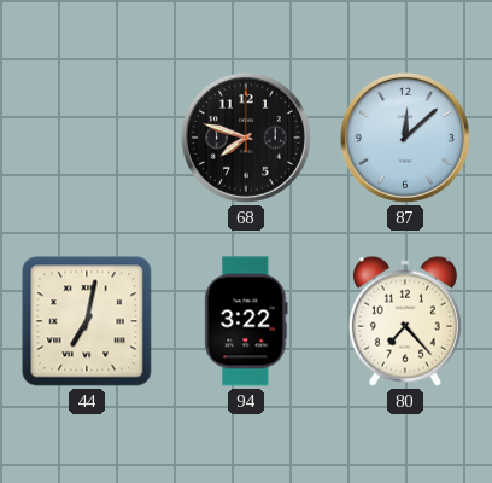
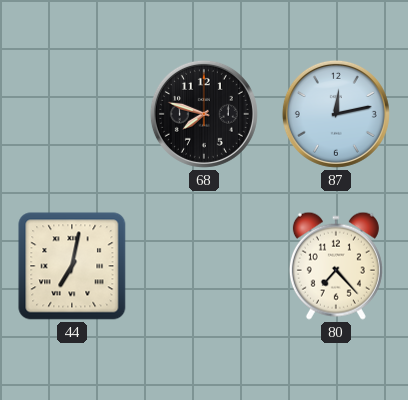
87: 12:08 -> 12:13
94: 3:22 -> none
